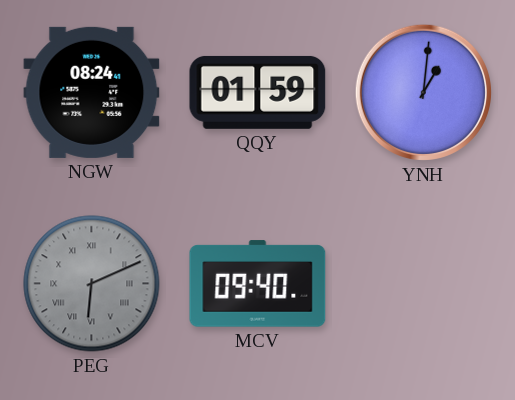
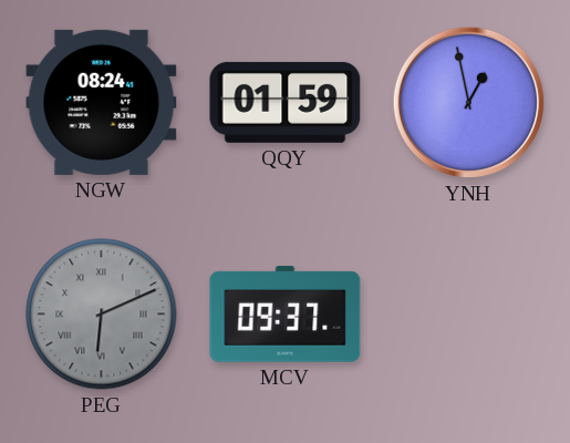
YNH: 1:01 -> 12:58
MCV: 09:40 -> 09:37
